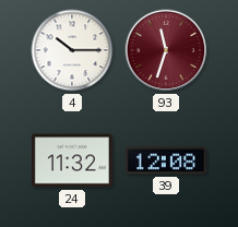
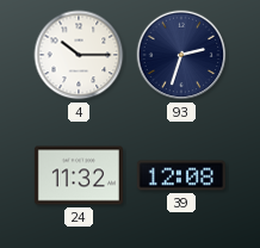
93: 11:33 -> 2:33
93 dial: burgundy -> navy
